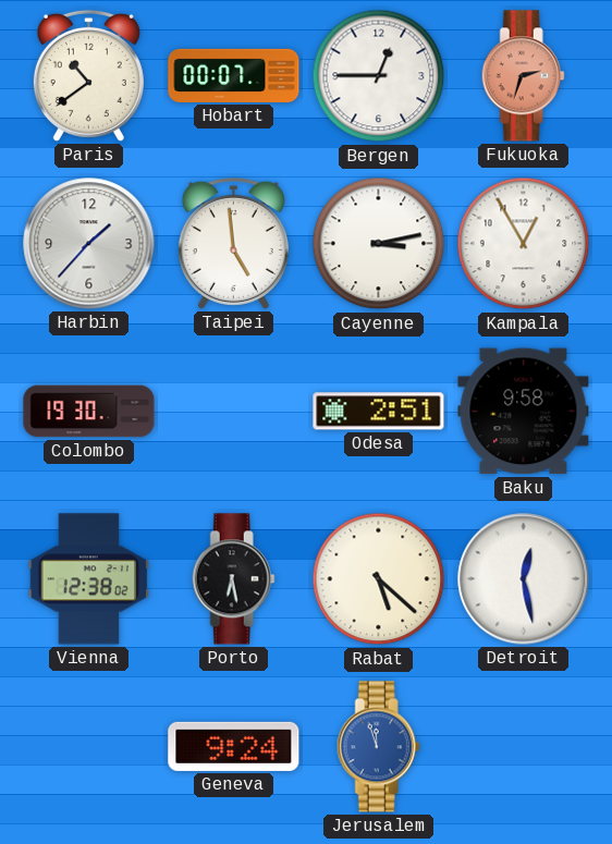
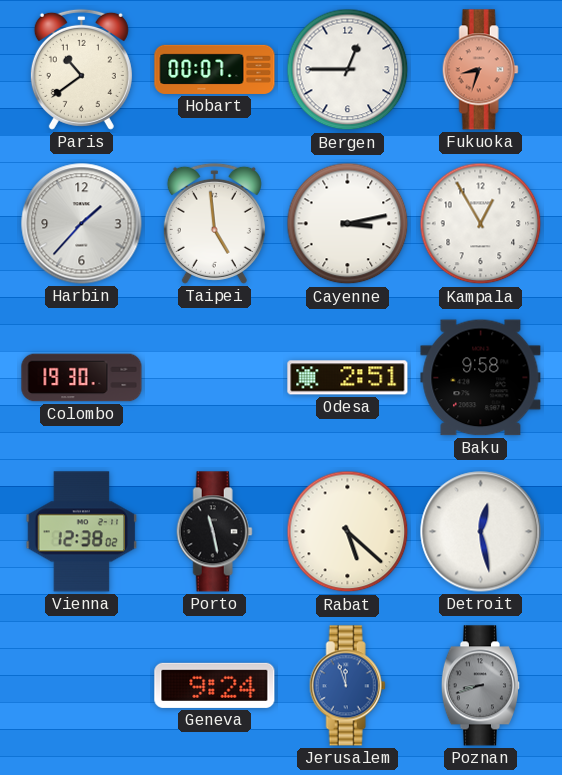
Fukuoka: 2:33 -> 8:33
Porto: 6:28 -> 11:28
Poznan: none -> 8:42
